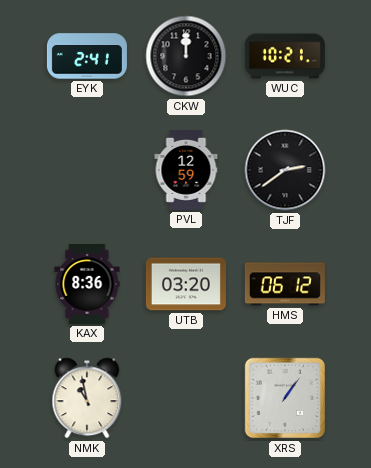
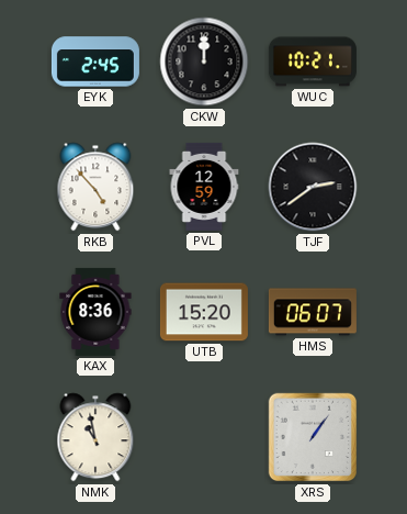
EYK: 2:41 -> 2:45
RKB: none -> 4:53
UTB: 03:20 -> 15:20
HMS: 06:12 -> 06:07
